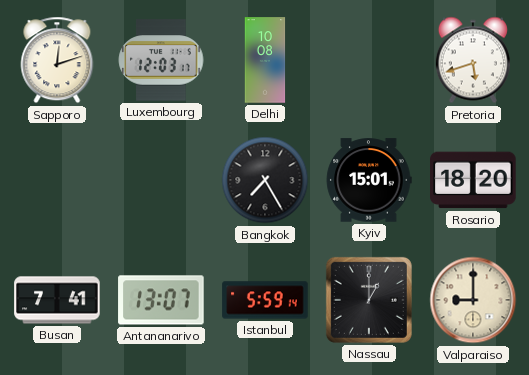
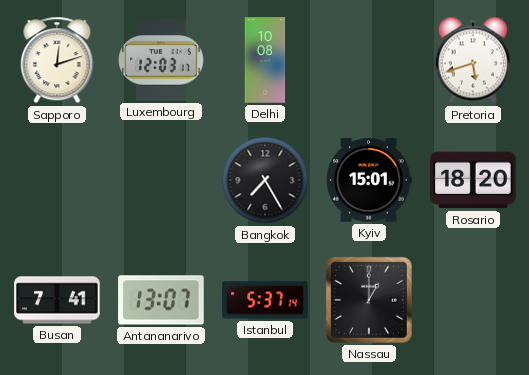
Istanbul: 5:59 -> 5:37
Valparaiso: 9:00 -> none
